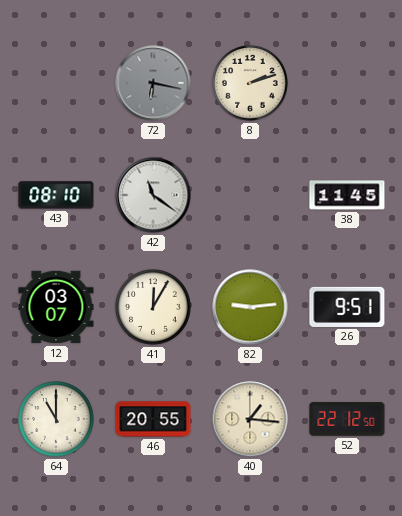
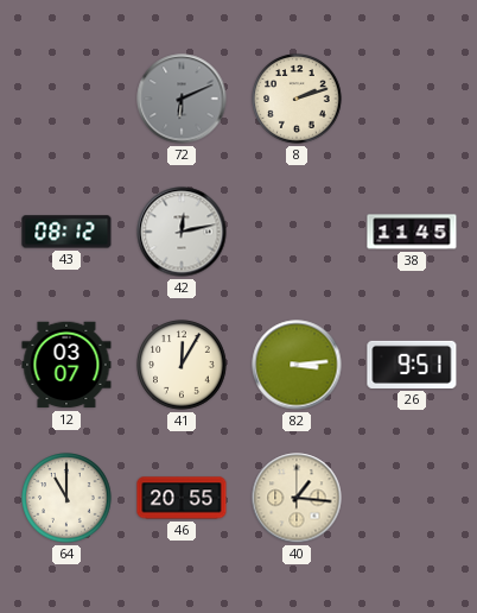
72: 6:17 -> 6:11
43: 08:10 -> 08:12
42: 11:21 -> 12:13
82: 9:14 -> 3:14
52: 22:12 -> none
